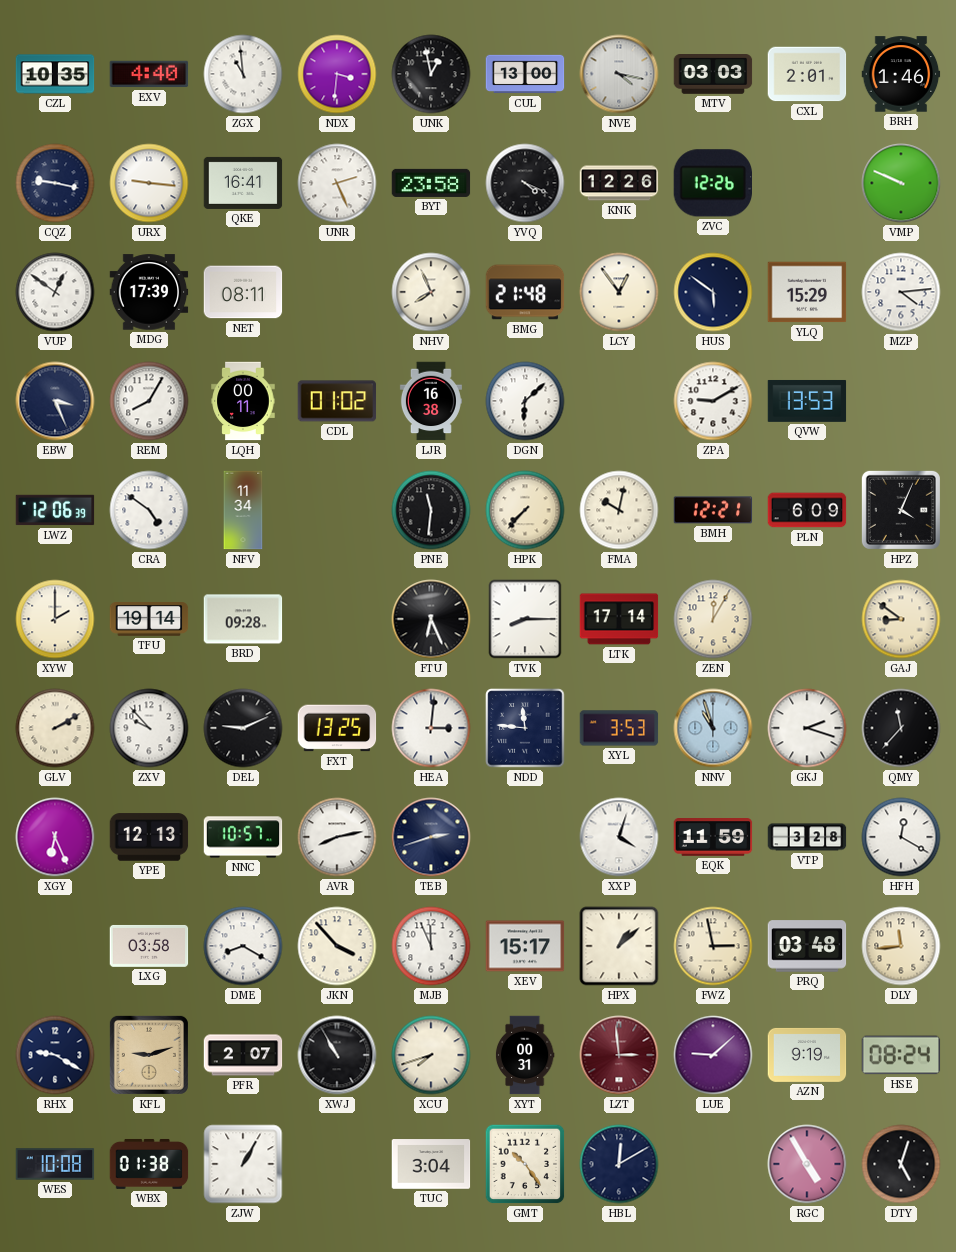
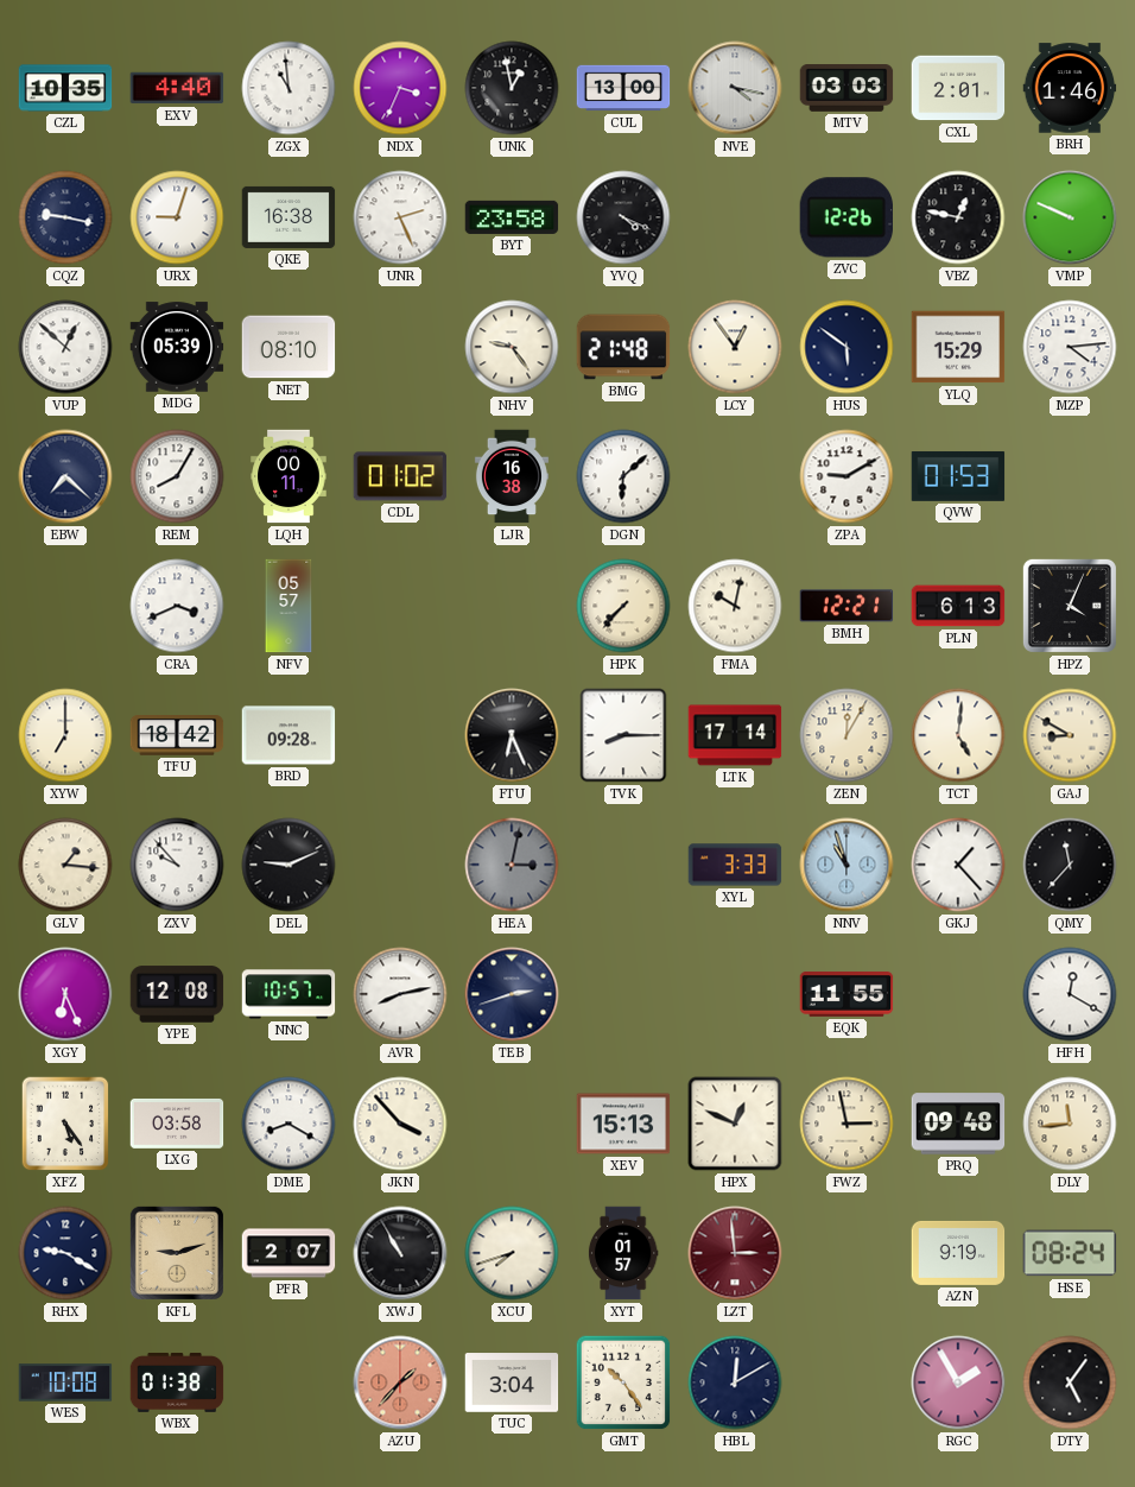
NDX: 3:31 -> 3:34
URX: 9:16 -> 9:03
QKE: 16:41 -> 16:38
KNK: 12:26 -> none
VBZ: none -> 12:47
VUP: 12:51 -> 12:52
MDG: 17:39 -> 05:39
NET: 08:11 -> 08:10
NHV: 7:56 -> 9:24
EBW: 3:26 -> 7:22
QVW: 13:53 -> 01:53
LWZ: 12:06 -> none
CRA: 4:51 -> 3:41
NFV: 11:34 -> 05:57
PNE: 11:31 -> none
PLN: 6:09 -> 6:13
XYW: 2:00 -> 7:00
TFU: 19:14 -> 18:42
TCT: none -> 5:01
GAJ: 8:51 -> 8:50
GLV: 2:10 -> 1:16
FXT: 13:25 -> none
HEA: 3:01 -> 3:02
HEA dial: white -> grey
NDD: 11:46 -> none
XYL: 3:53 -> 3:33
GKJ: 2:18 -> 1:23
YPE: 12:13 -> 12:08
XXP: 4:03 -> none
EQK: 11:59 -> 11:55
VTP: 3:28 -> none
XFZ: none -> 5:24
MJB: 11:56 -> none
XEV: 15:17 -> 15:13
HPX: 1:08 -> 12:49
PRQ: 03:48 -> 09:48
XYT: 00:31 -> 01:57
LUE: 9:08 -> none
ZJW: 1:05 -> none
AZU: none -> 1:37
RGC: 4:55 -> 1:55
DTY: 5:03 -> 5:06
